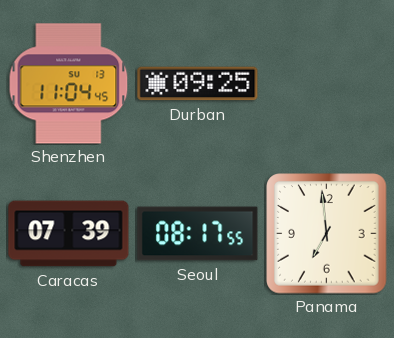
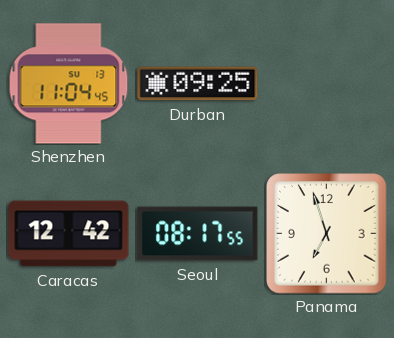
Caracas: 07:39 -> 12:42
Panama: 6:59 -> 6:57
